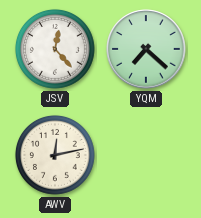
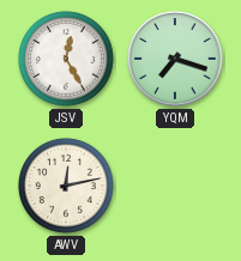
JSV: 12:23 -> 12:25
YQM: 7:22 -> 7:18
